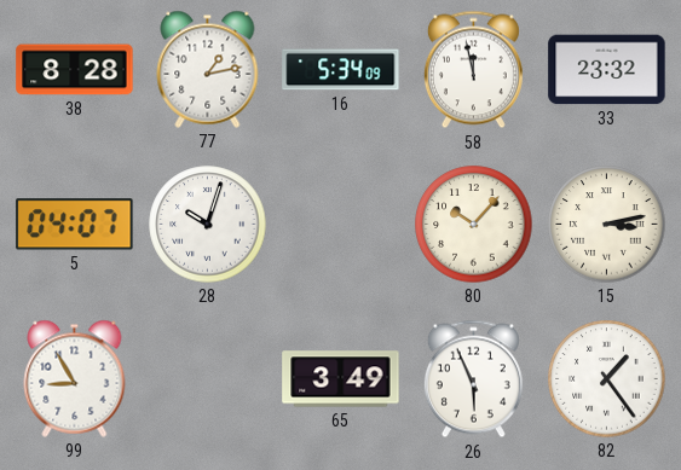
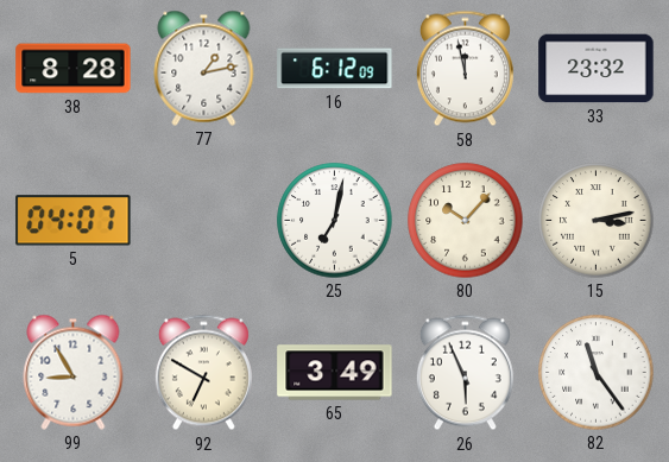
16: 5:34 -> 6:12
28: 10:03 -> none
25: none -> 7:02
92: none -> 6:50
82: 1:24 -> 11:24
